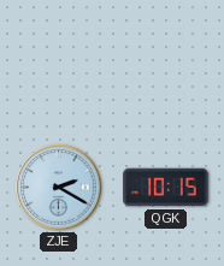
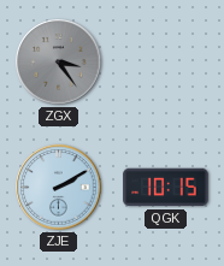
ZGX: none -> 3:24
ZJE: 2:20 -> 2:10
